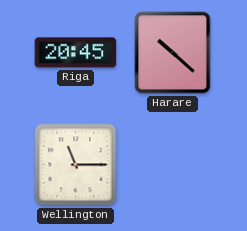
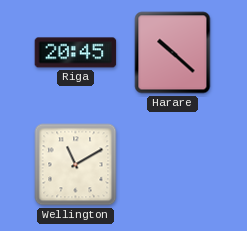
Wellington: 11:15 -> 11:10
